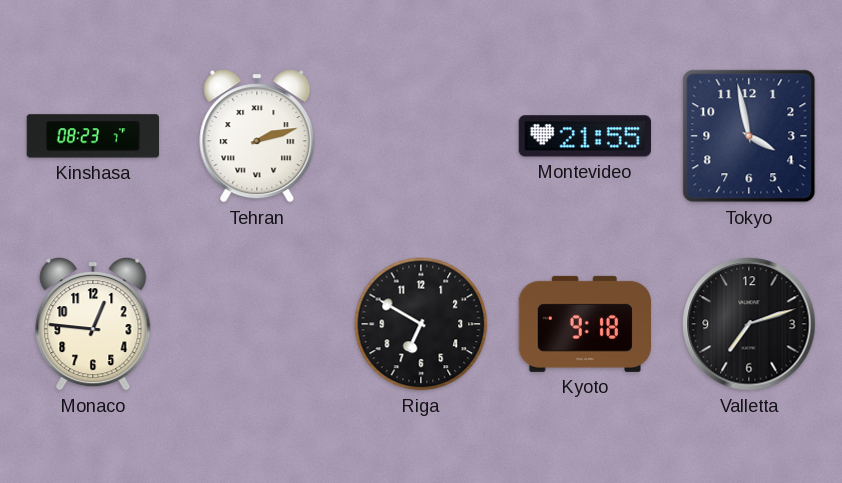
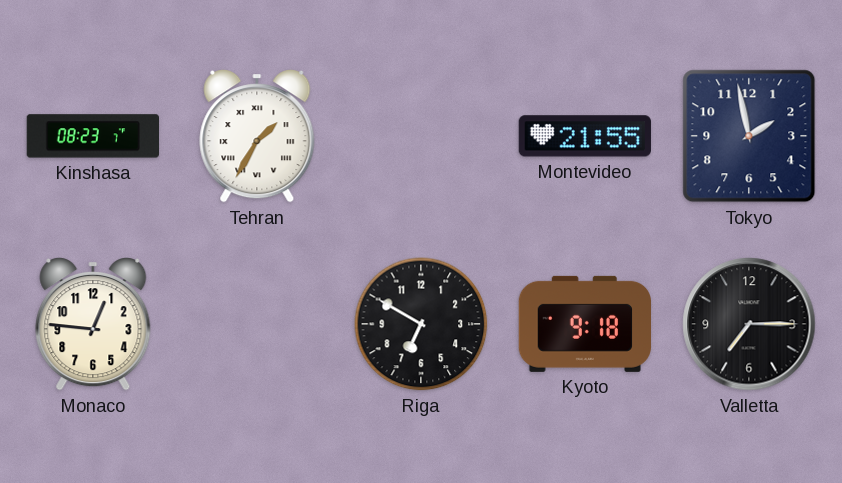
Tehran: 2:12 -> 1:35
Tokyo: 3:58 -> 1:58
Valletta: 7:12 -> 7:15
